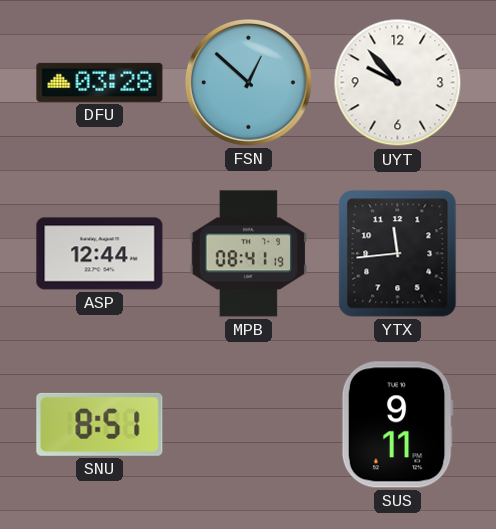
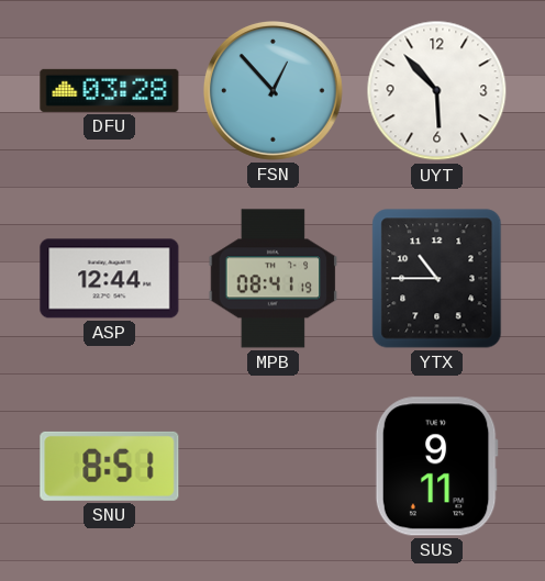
FSN: 12:52 -> 12:53
UYT: 9:53 -> 5:53
YTX: 11:44 -> 10:45
